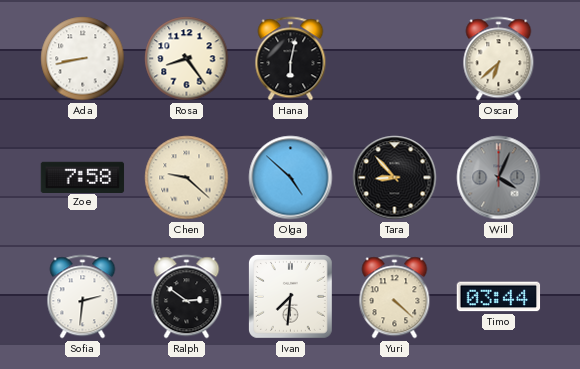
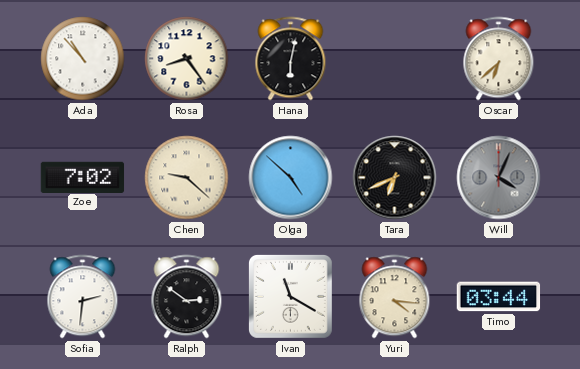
Ada: 8:43 -> 10:53
Zoe: 7:58 -> 7:02
Tara: 8:53 -> 6:41
Ivan: 7:31 -> 11:20
Yuri: 4:22 -> 4:16
